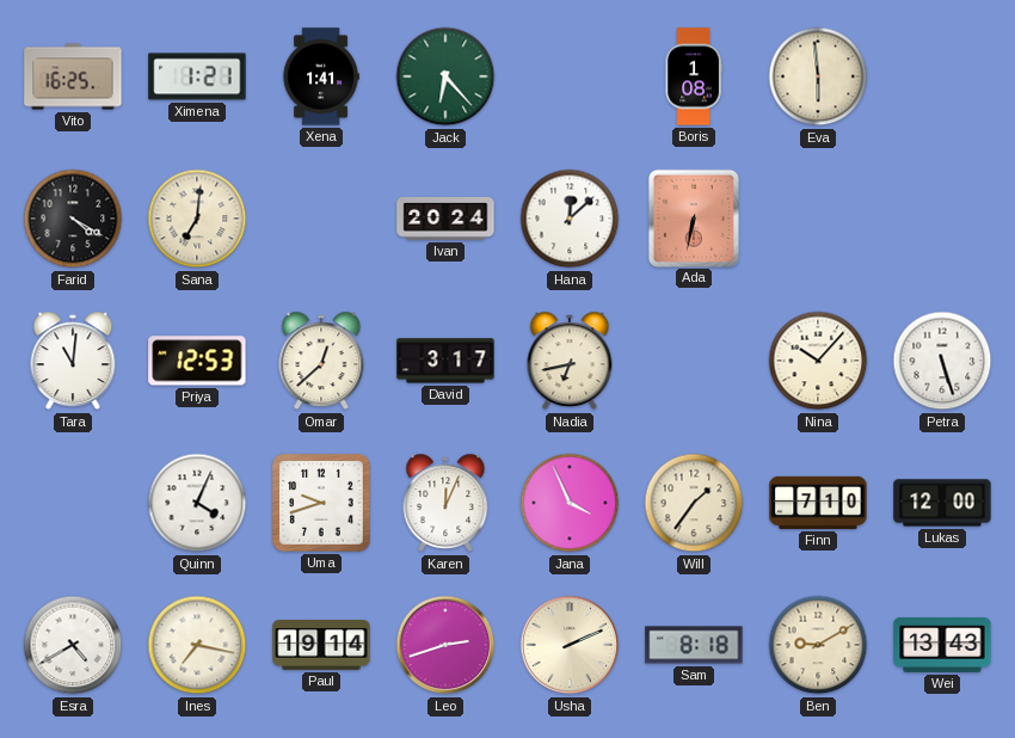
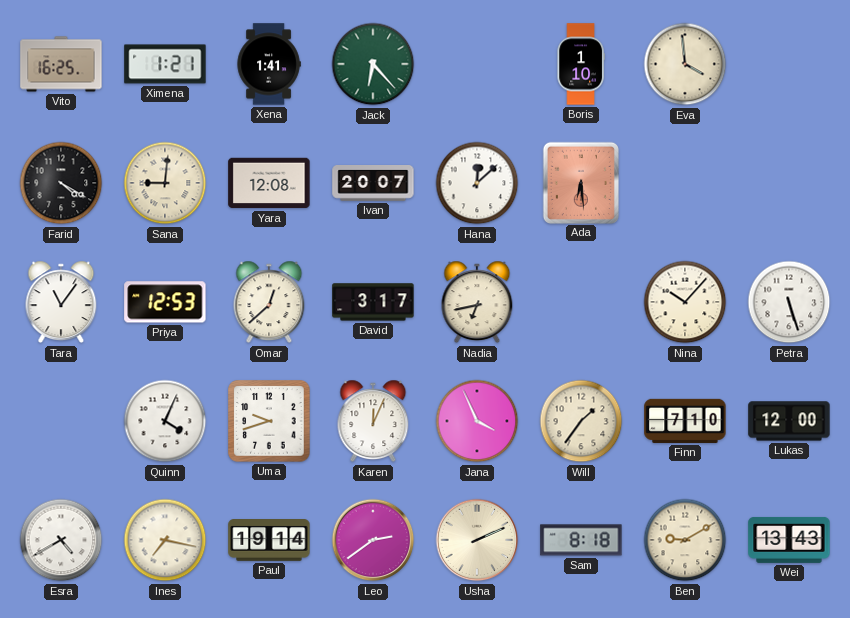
Boris: 1:08 -> 1:10
Eva: 5:59 -> 3:59
Sana: 7:01 -> 9:01
Yara: none -> 12:08
Ivan: 20:24 -> 20:07
Ada: 6:32 -> 6:29
Tara: 11:01 -> 11:06
Leo: 2:42 -> 2:39
